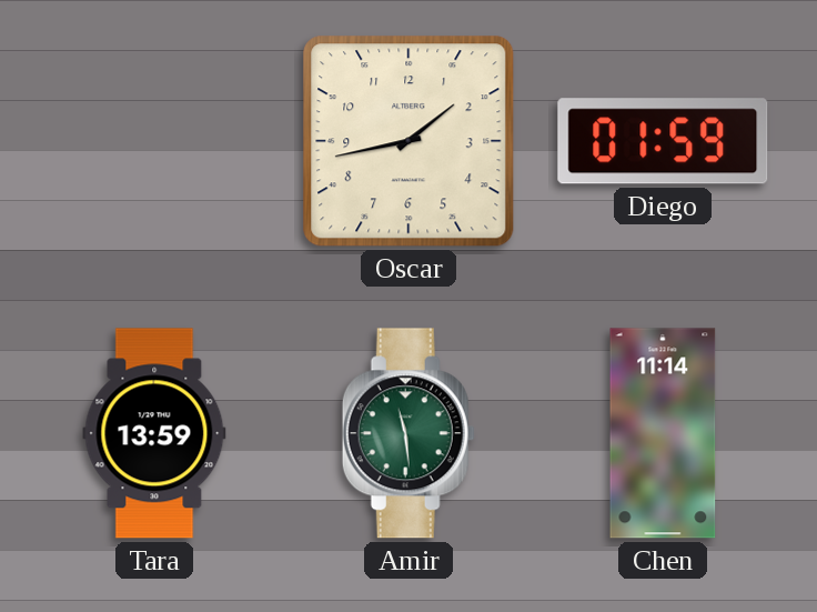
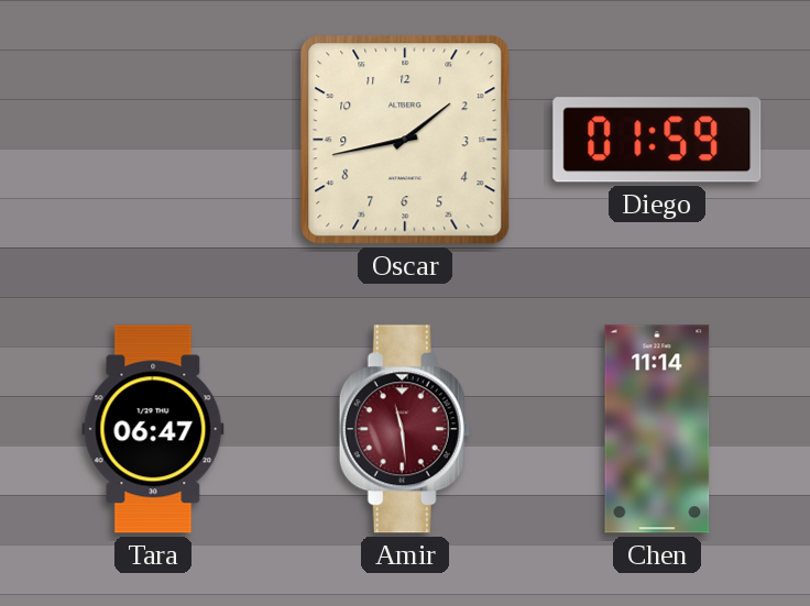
Tara: 13:59 -> 06:47
Amir dial: green -> burgundy
